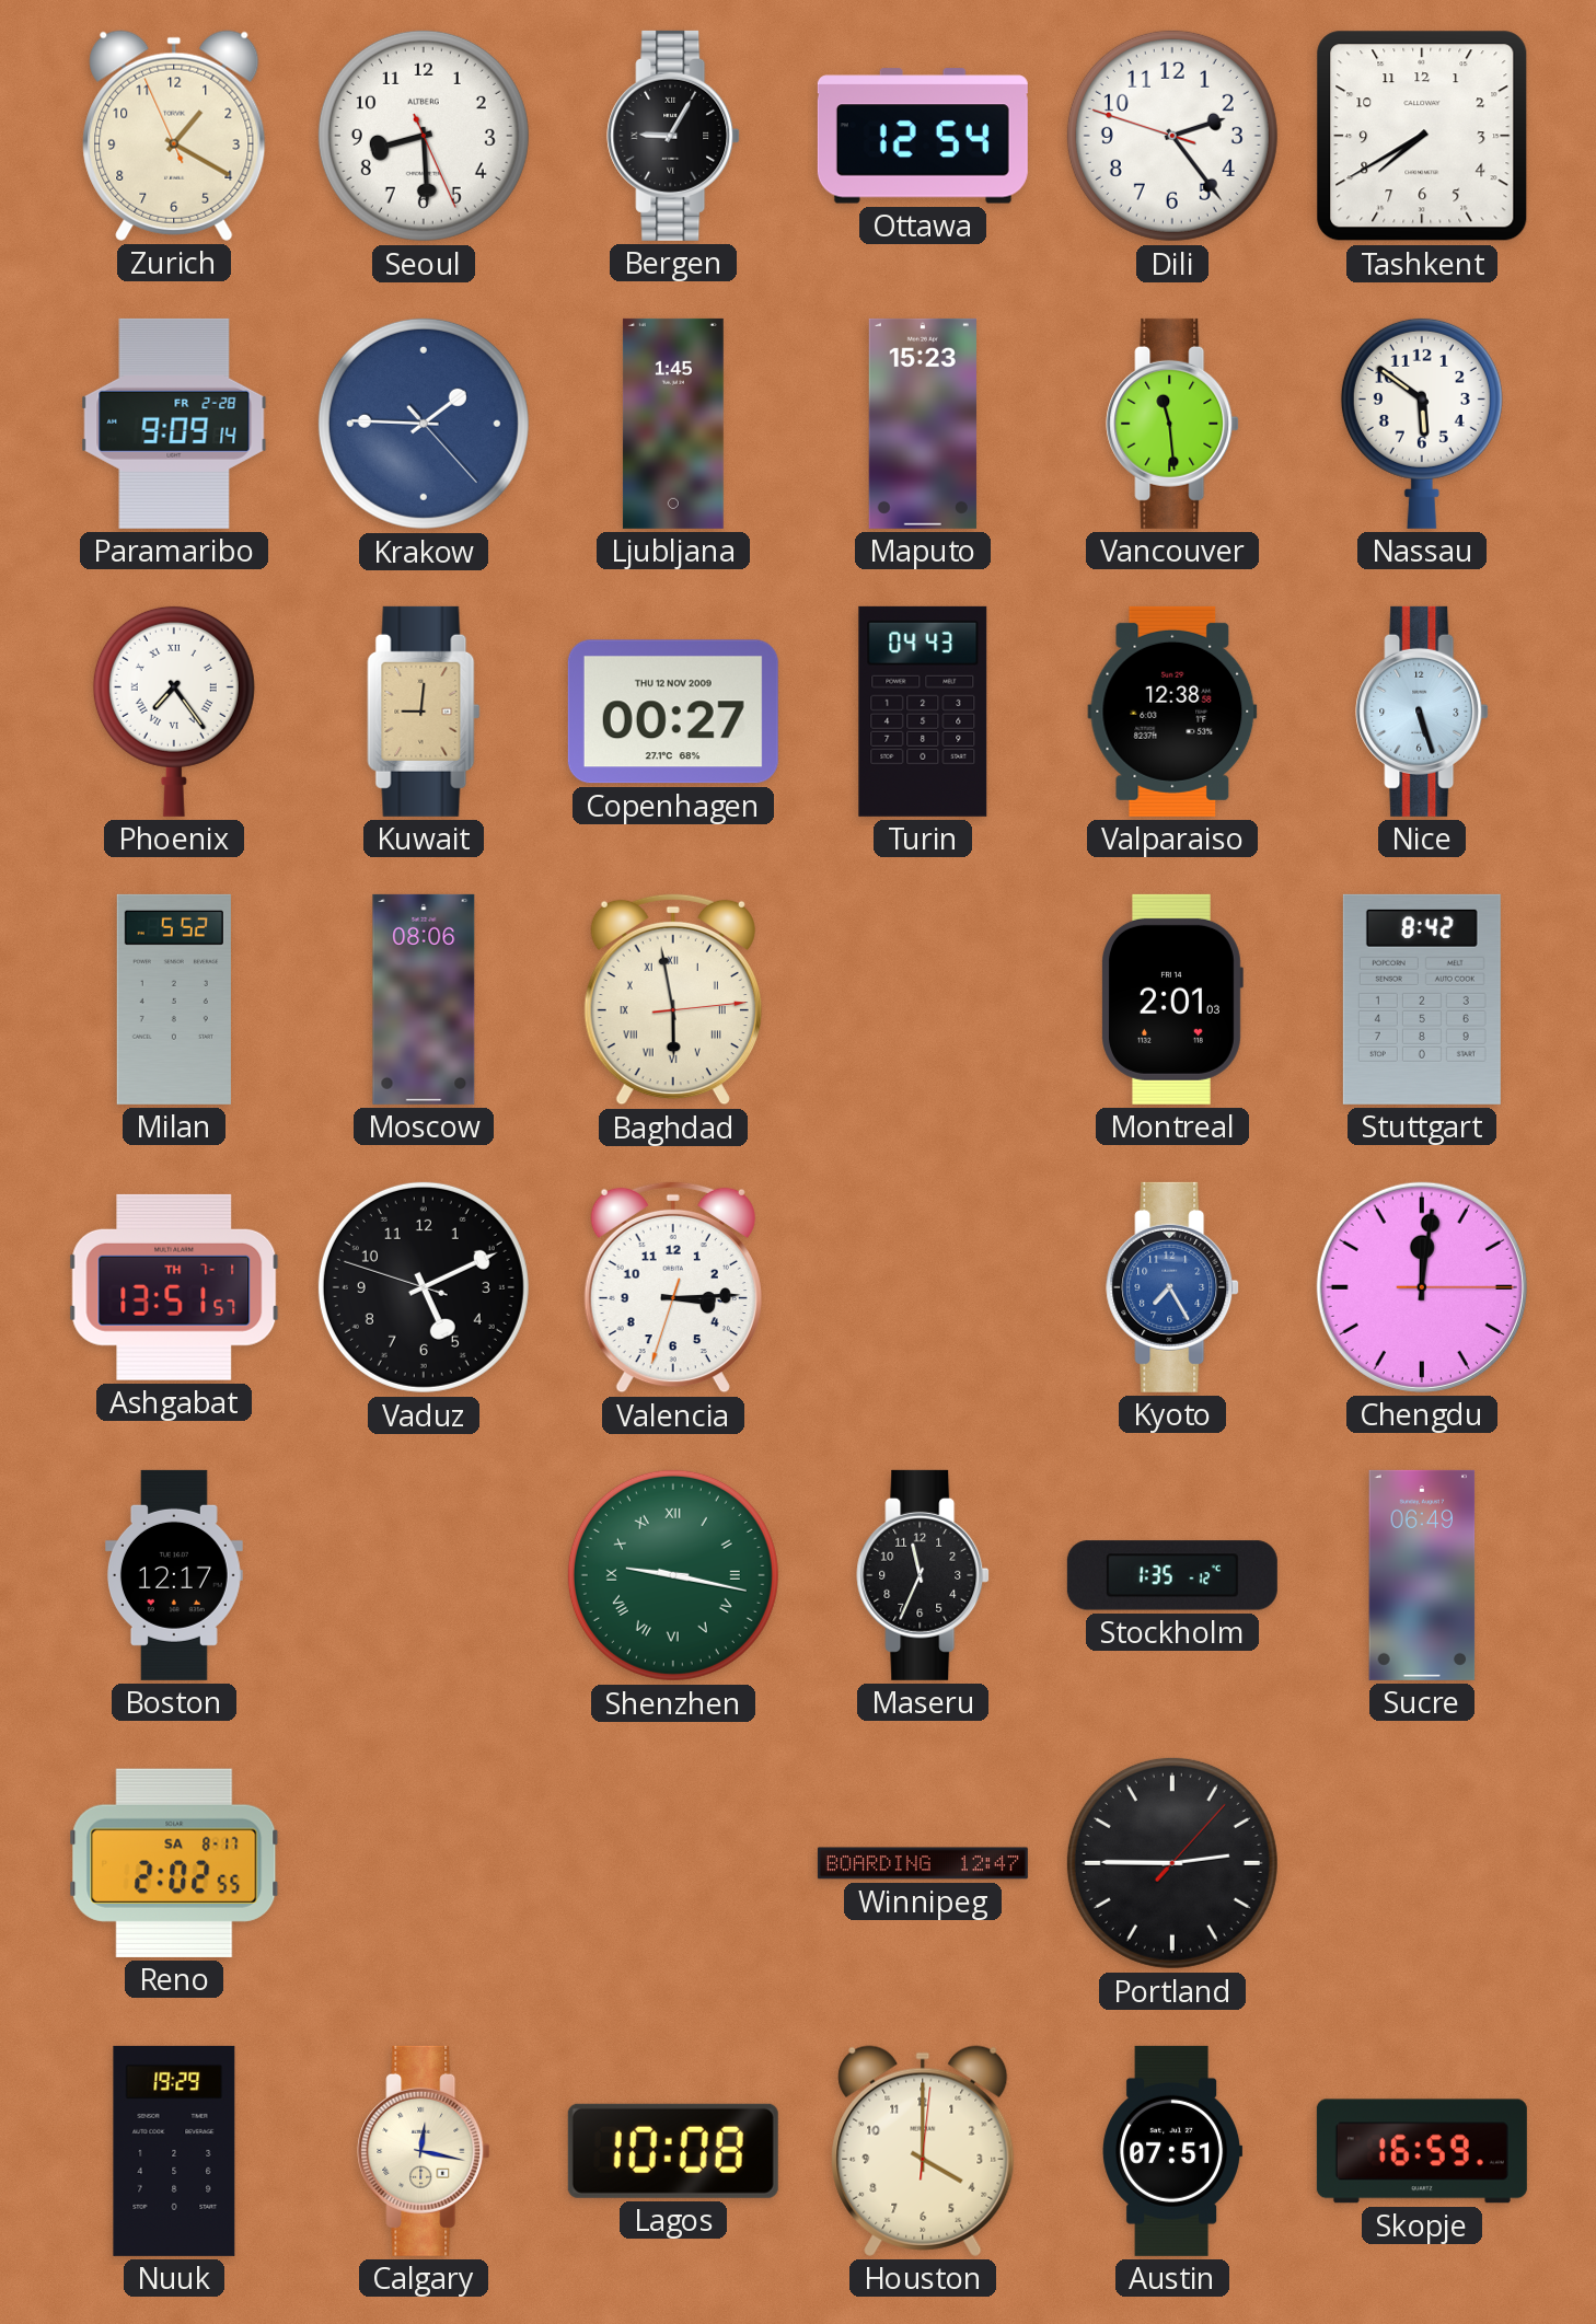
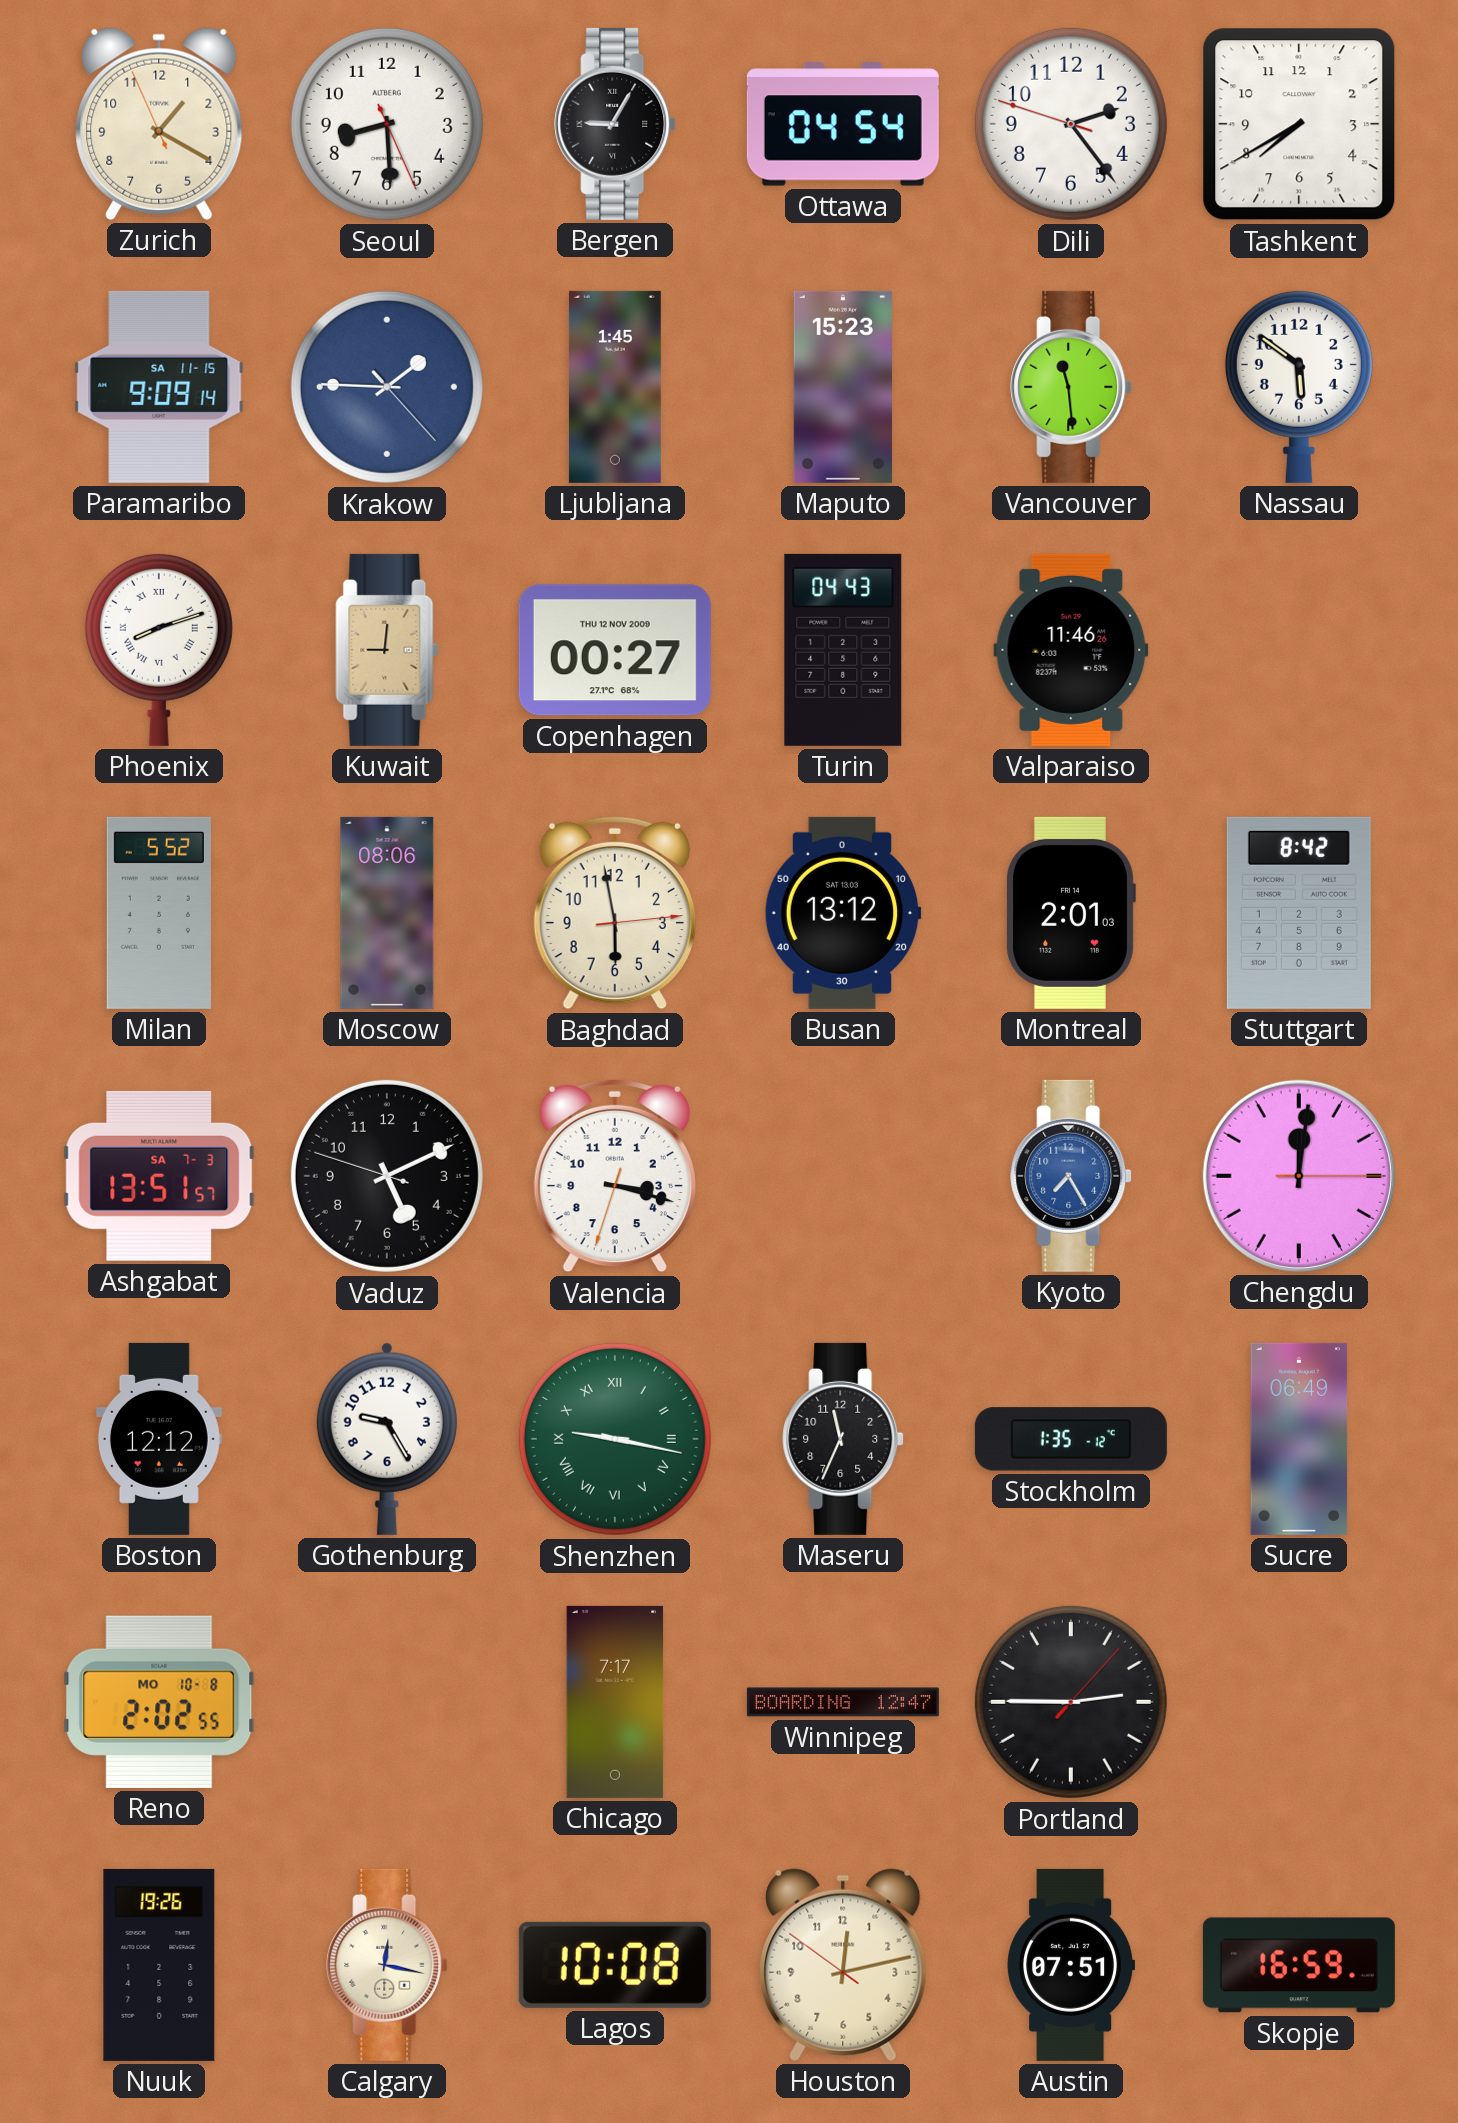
Ottawa: 12:54 -> 04:54
Paramaribo date: FR 2-28 -> SA 11-15
Phoenix: 7:24 -> 8:12
Valparaiso: 12:38 -> 11:46
Nice: 5:27 -> none
Baghdad numerals: Roman -> Arabic
Busan: none -> 13:12
Ashgabat date: TH 7-1 -> SA 7-3
Valencia: 3:14 -> 3:17
Boston: 12:17 -> 12:12
Gothenburg: none -> 9:25
Reno date: SA 8-17 -> MO 10-8
Chicago: none -> 7:17
Nuuk: 19:29 -> 19:26
Houston: 4:00 -> 12:12
